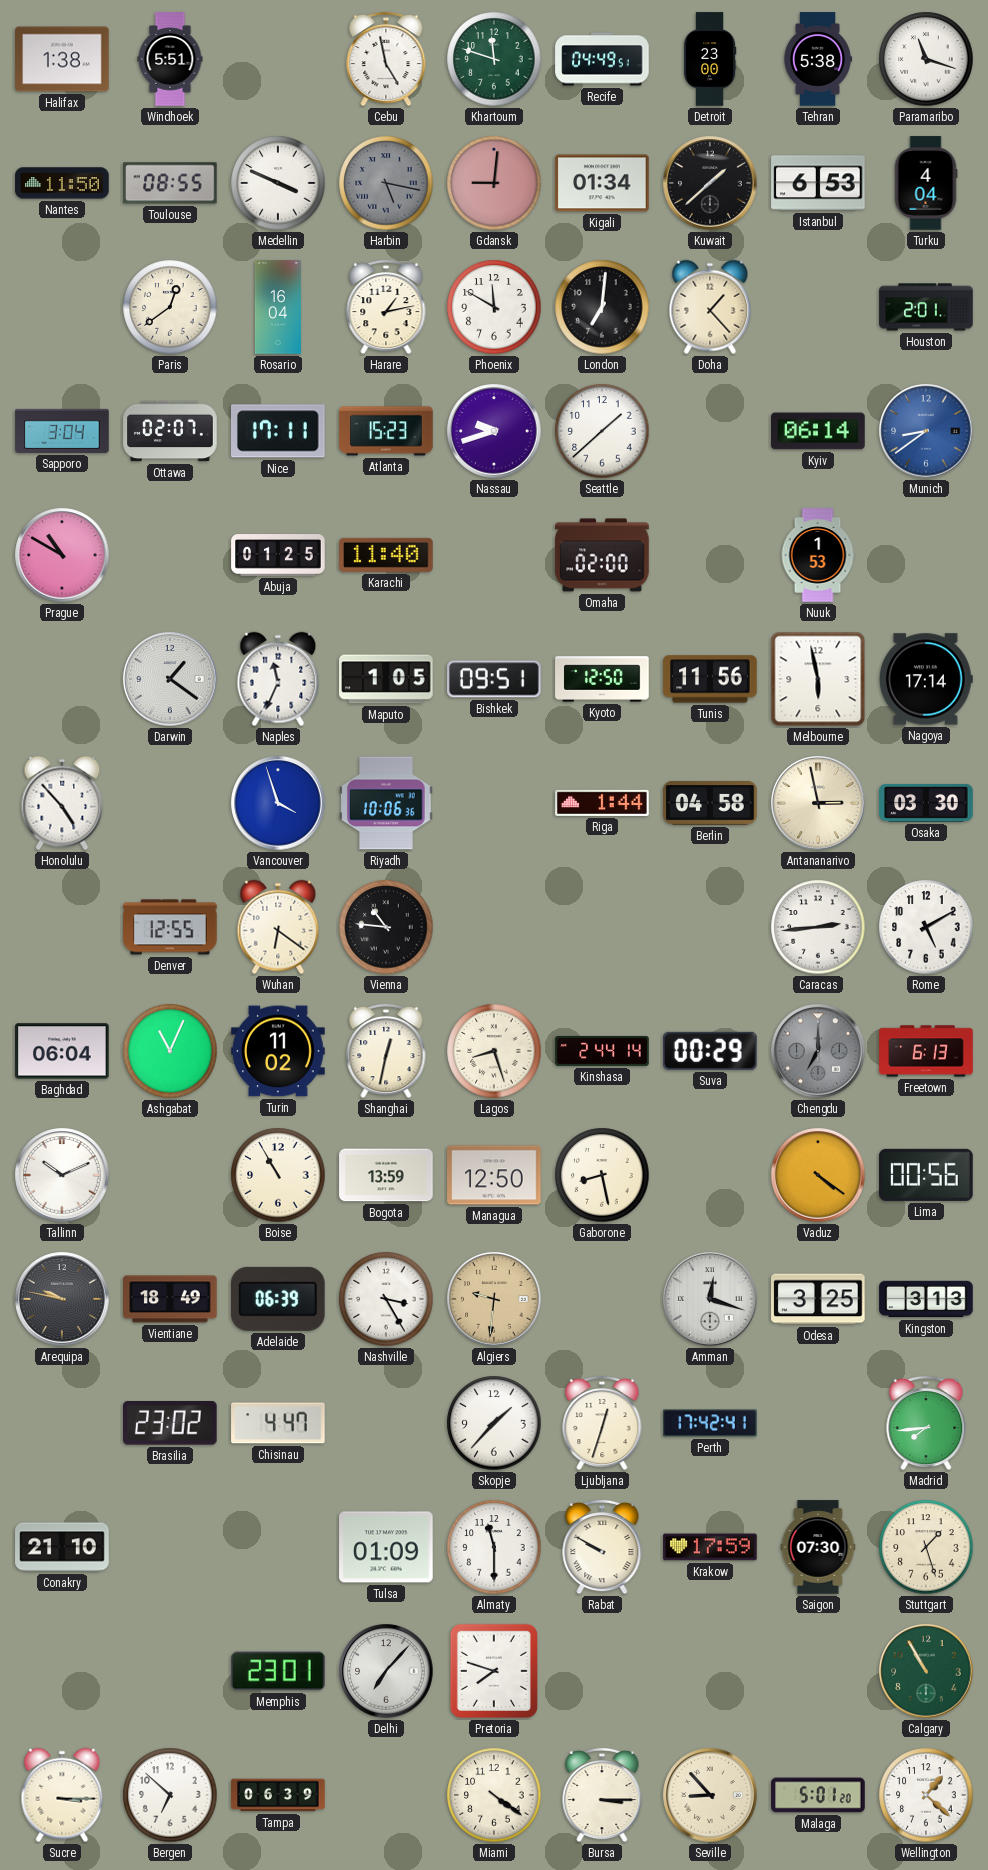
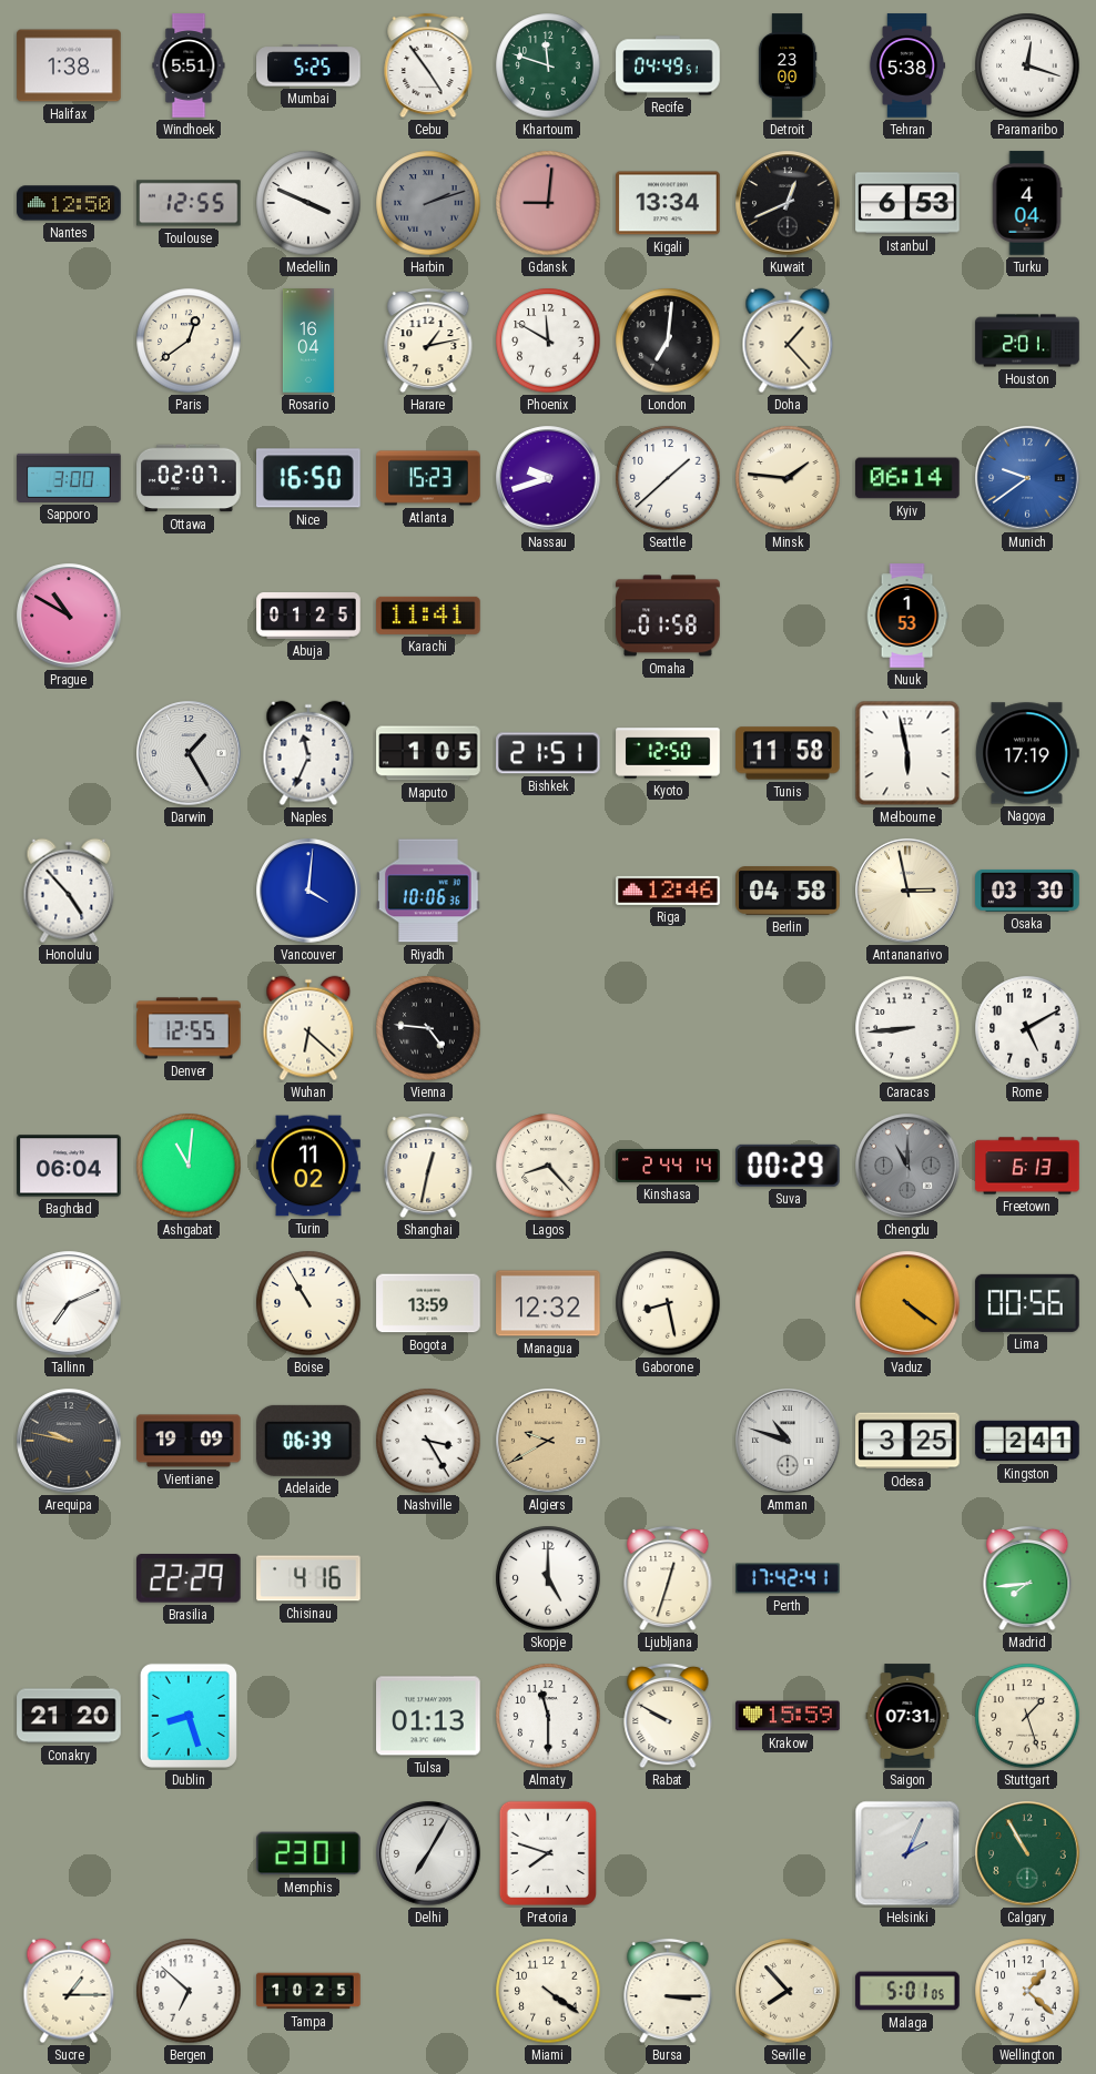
Mumbai: none -> 5:25
Cebu: 4:58 -> 4:54
Paramaribo: 11:18 -> 12:18
Nantes: 11:50 -> 12:50
Toulouse: 08:55 -> 12:55
Harbin: 5:17 -> 2:12
Kigali: 01:34 -> 13:34
Kuwait: 1:38 -> 12:41
Sapporo: 3:04 -> 3:00
Nice: 17:11 -> 16:50
Minsk: none -> 1:46
Munich: 8:39 -> 9:39
Karachi: 11:40 -> 11:41
Omaha: 02:00 -> 01:58
Darwin: 1:21 -> 1:25
Bishkek: 09:51 -> 21:51
Tunis: 11:56 -> 11:58
Nagoya: 17:14 -> 17:19
Vancouver: 3:57 -> 4:01
Riga: 1:44 -> 12:46
Wuhan: 6:21 -> 6:22
Vienna: 10:46 -> 4:46
Caracas: 2:44 -> 8:44
Ashgabat: 11:04 -> 11:01
Lagos: 8:27 -> 8:23
Chengdu: 7:00 -> 11:00
Tallinn: 10:11 -> 7:11
Managua: 12:50 -> 12:32
Vientiane: 18:49 -> 19:09
Algiers: 9:31 -> 9:40
Amman: 12:18 -> 10:48
Kingston: 3:13 -> 2:41
Brasilia: 23:02 -> 22:29
Chisinau: 4:47 -> 4:16
Skopje: 1:37 -> 5:00
Conakry: 21:10 -> 21:20
Dublin: none -> 8:27
Tulsa: 01:09 -> 01:13
Krakow: 17:59 -> 15:59
Saigon: 07:30 -> 07:31
Delhi: 7:07 -> 7:05
Helsinki: none -> 2:04
Sucre: 3:15 -> 1:15
Tampa: 06:39 -> 10:25
Seville: 8:53 -> 7:53
Malaga: 5:01:20 -> 5:01:05
